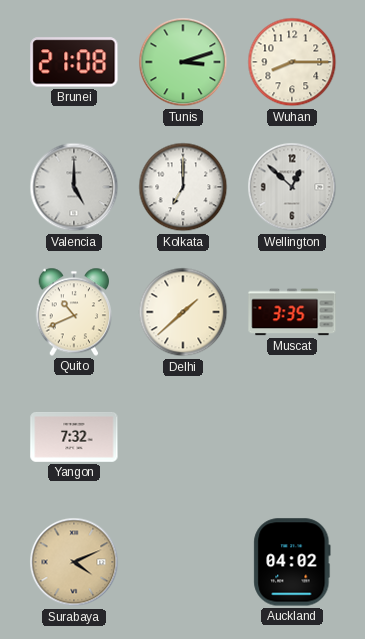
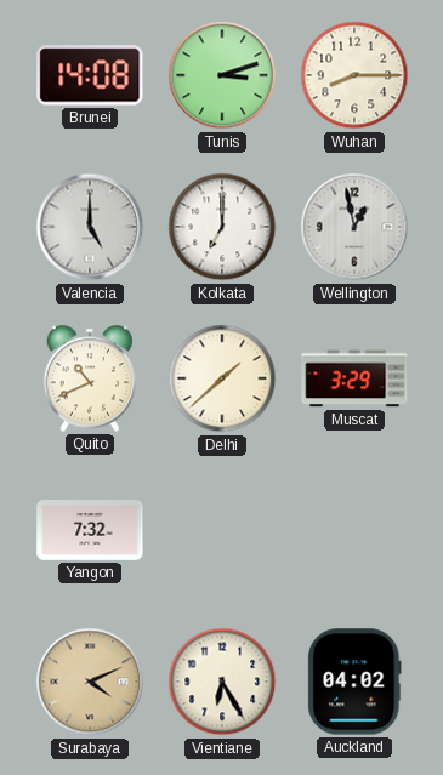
Brunei: 21:08 -> 14:08
Wellington: 12:52 -> 12:58
Muscat: 3:35 -> 3:29
Vientiane: none -> 6:25
